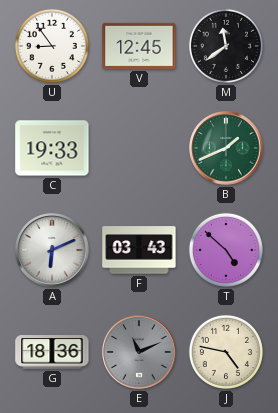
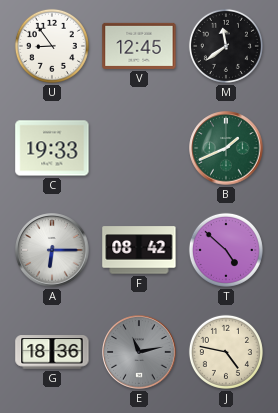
A: 6:11 -> 6:15
F: 03:43 -> 08:42
E: 11:11 -> 11:13
